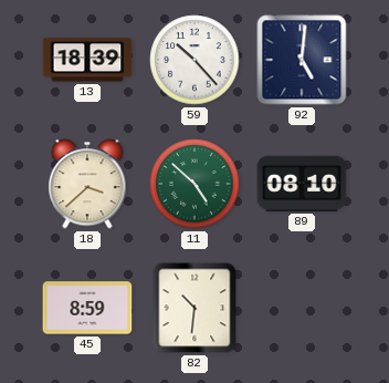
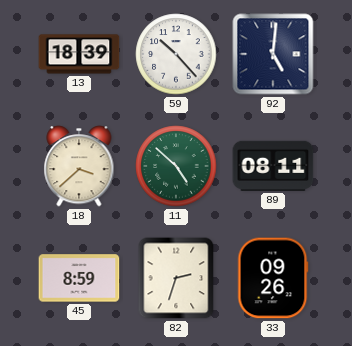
89: 08:10 -> 08:11
82: 10:31 -> 2:33
33: none -> 09:26
